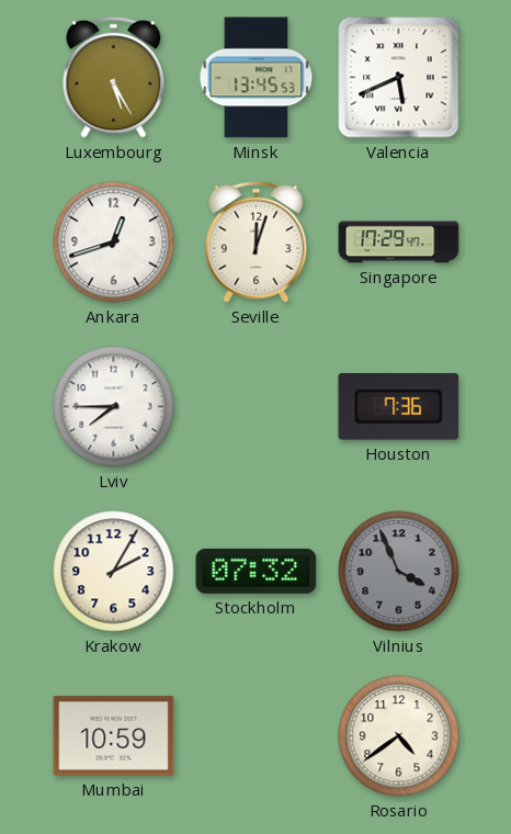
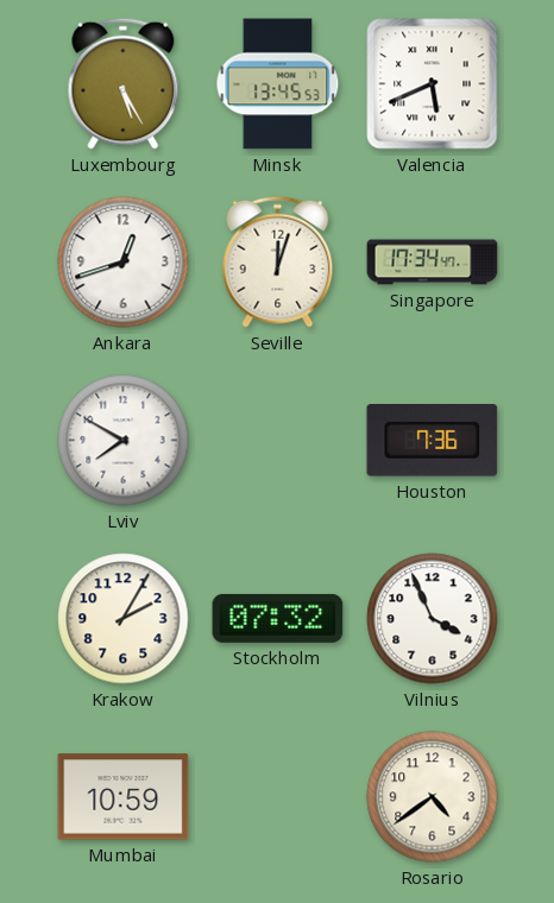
Singapore: 17:29 -> 17:34
Lviv: 7:45 -> 7:50
Vilnius dial: grey -> white
